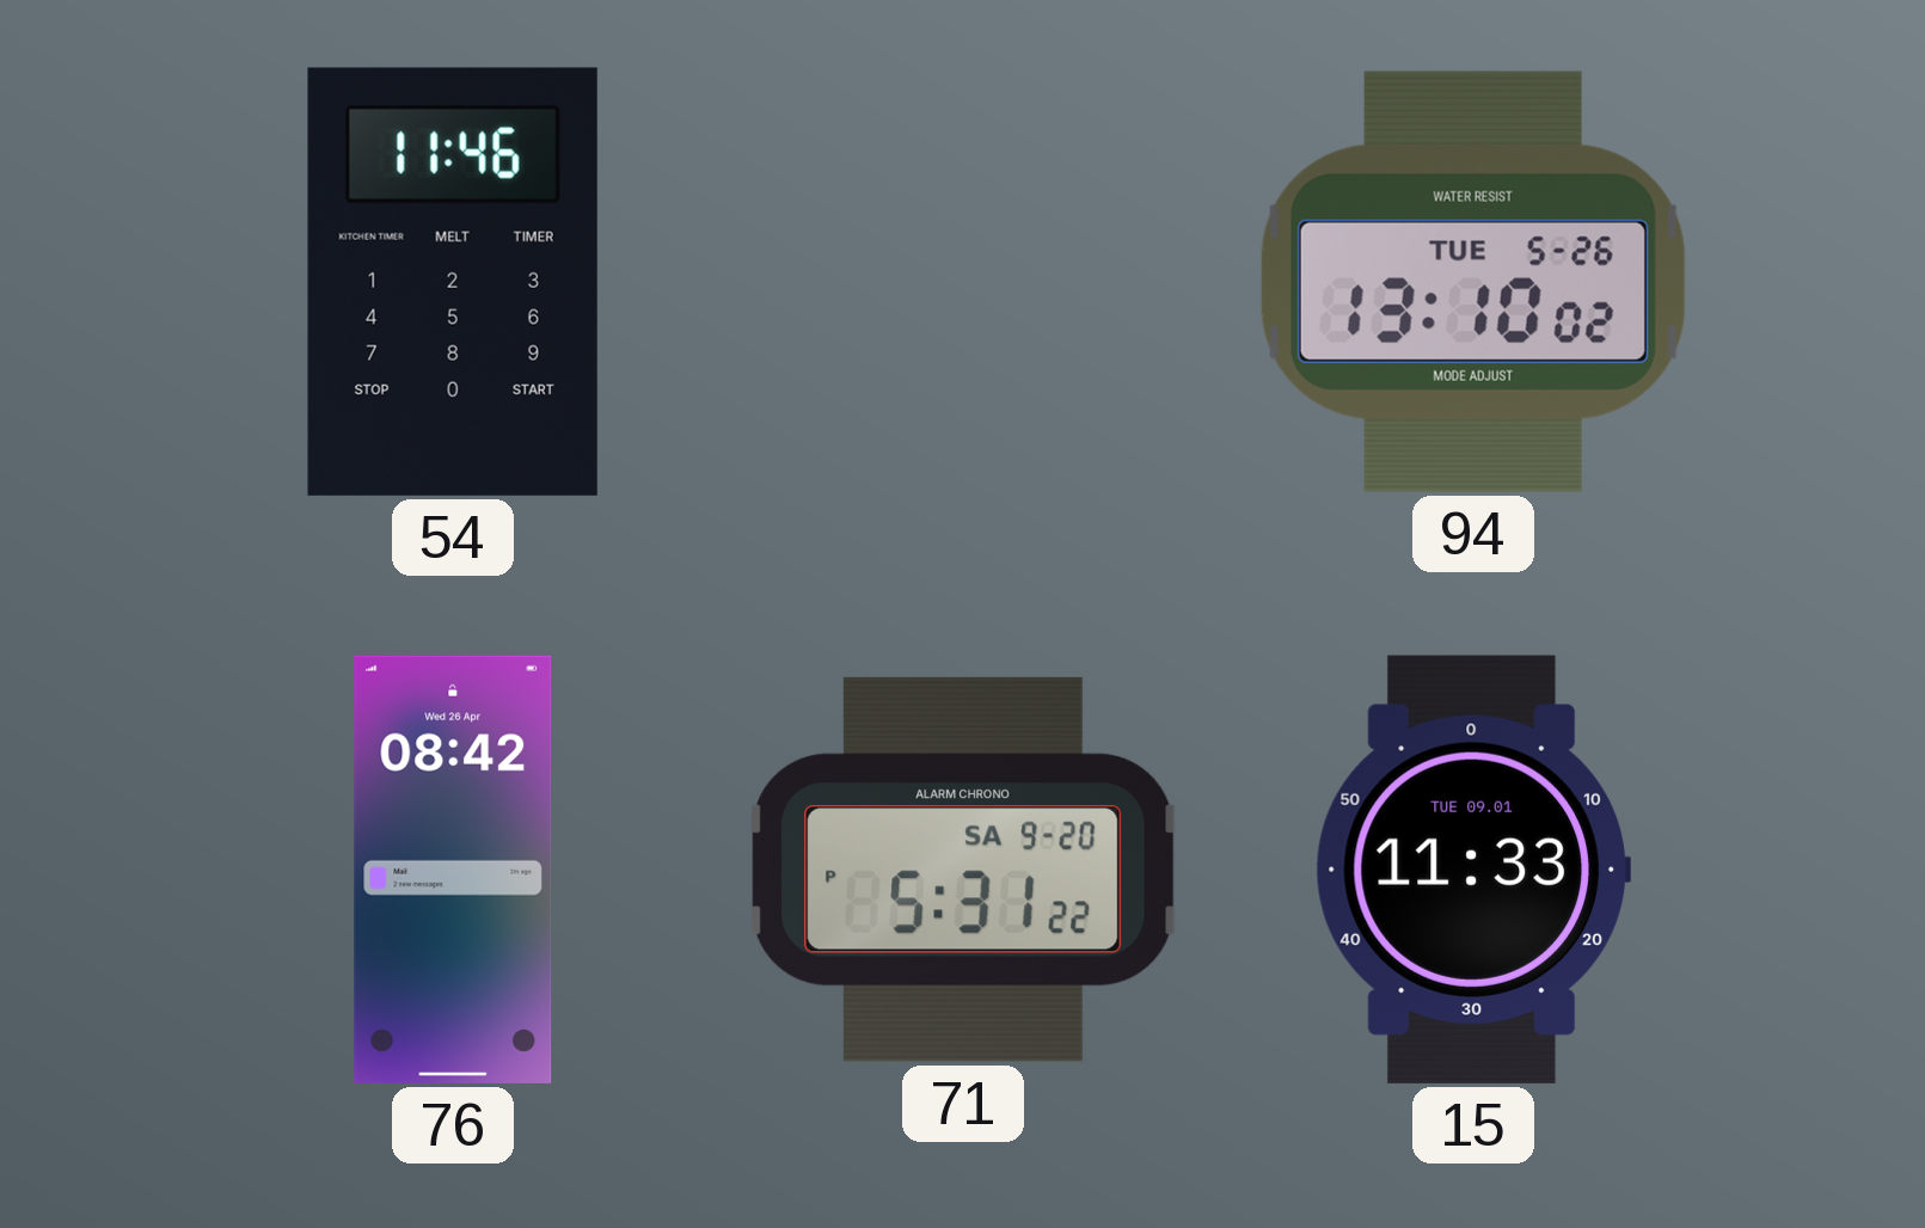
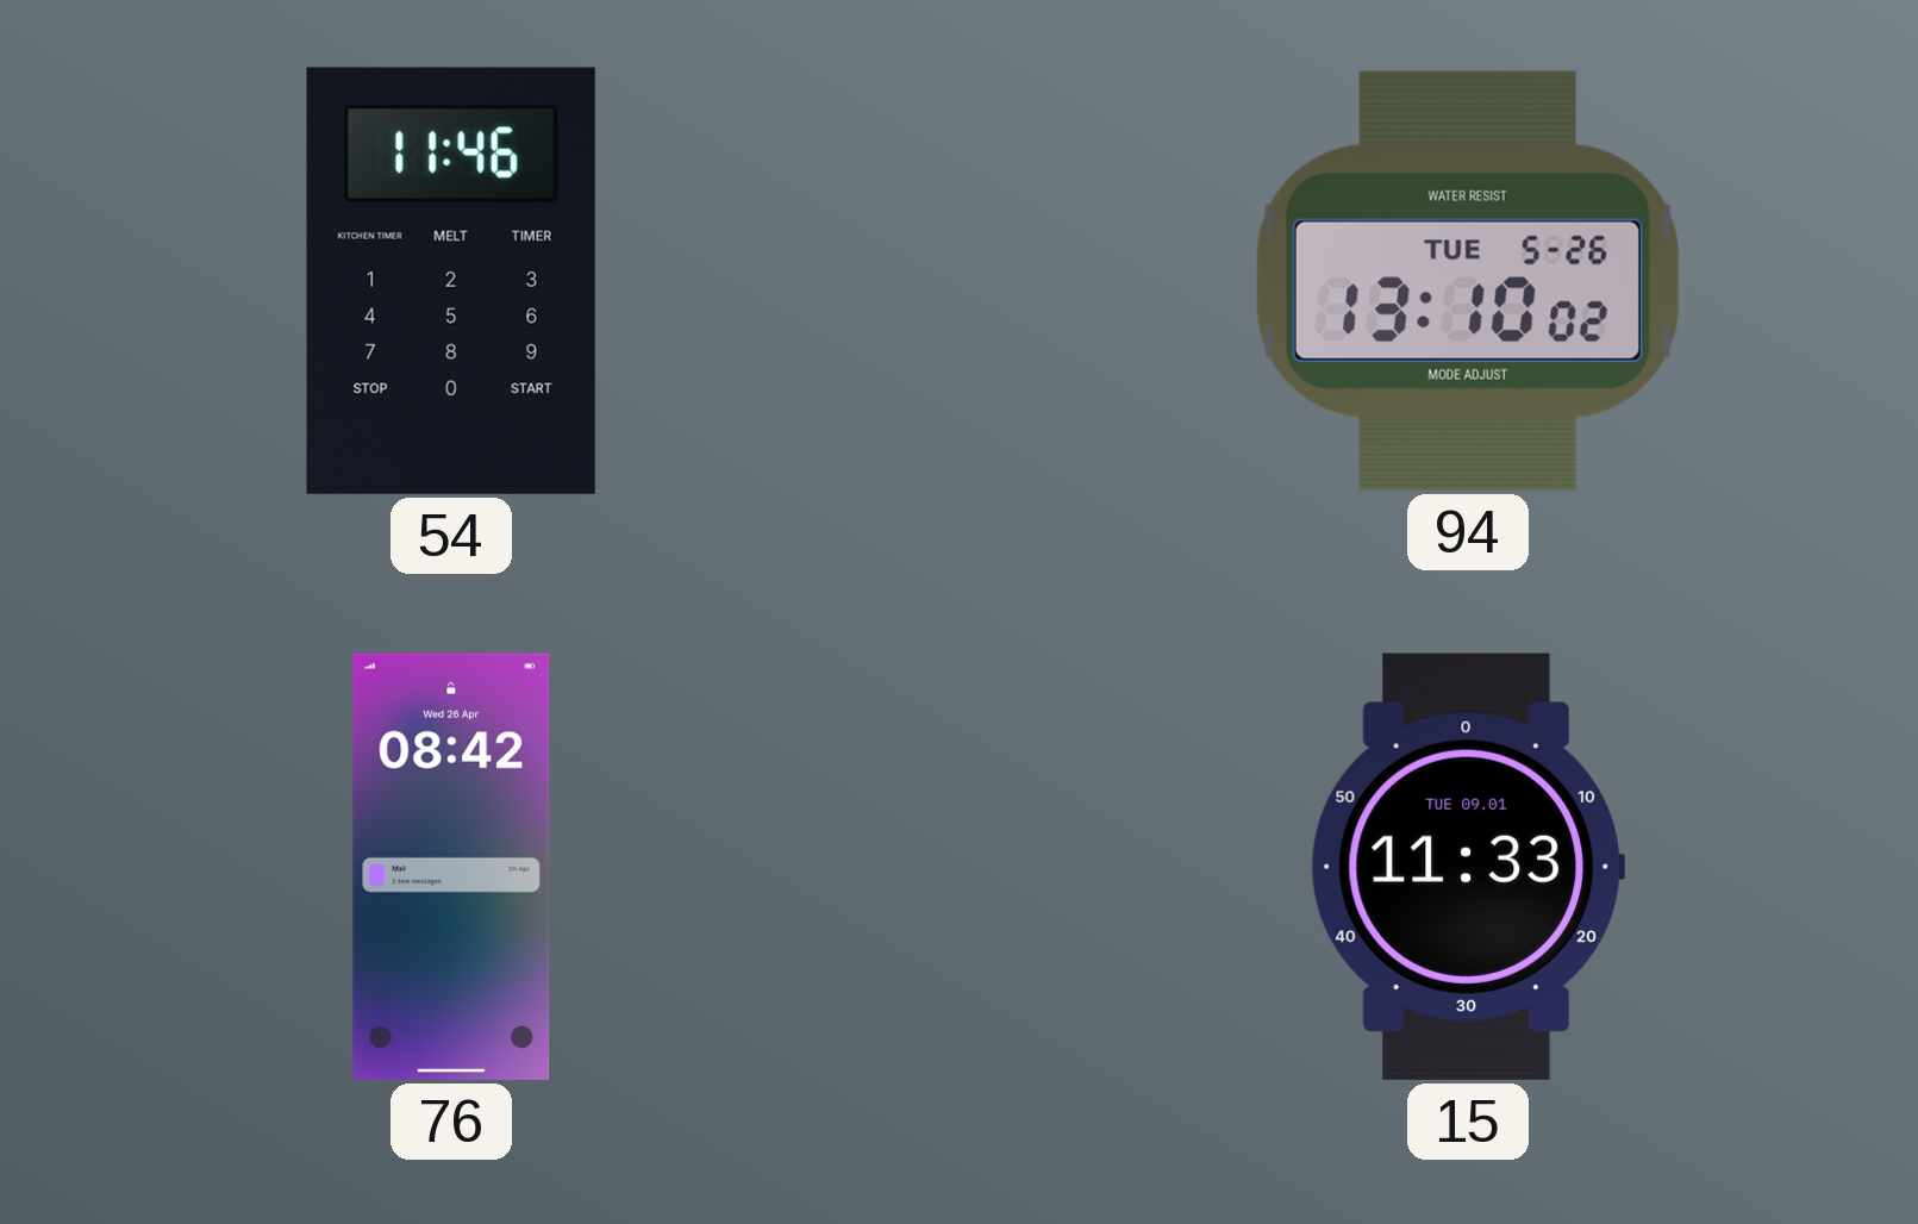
71: 5:31 -> none
